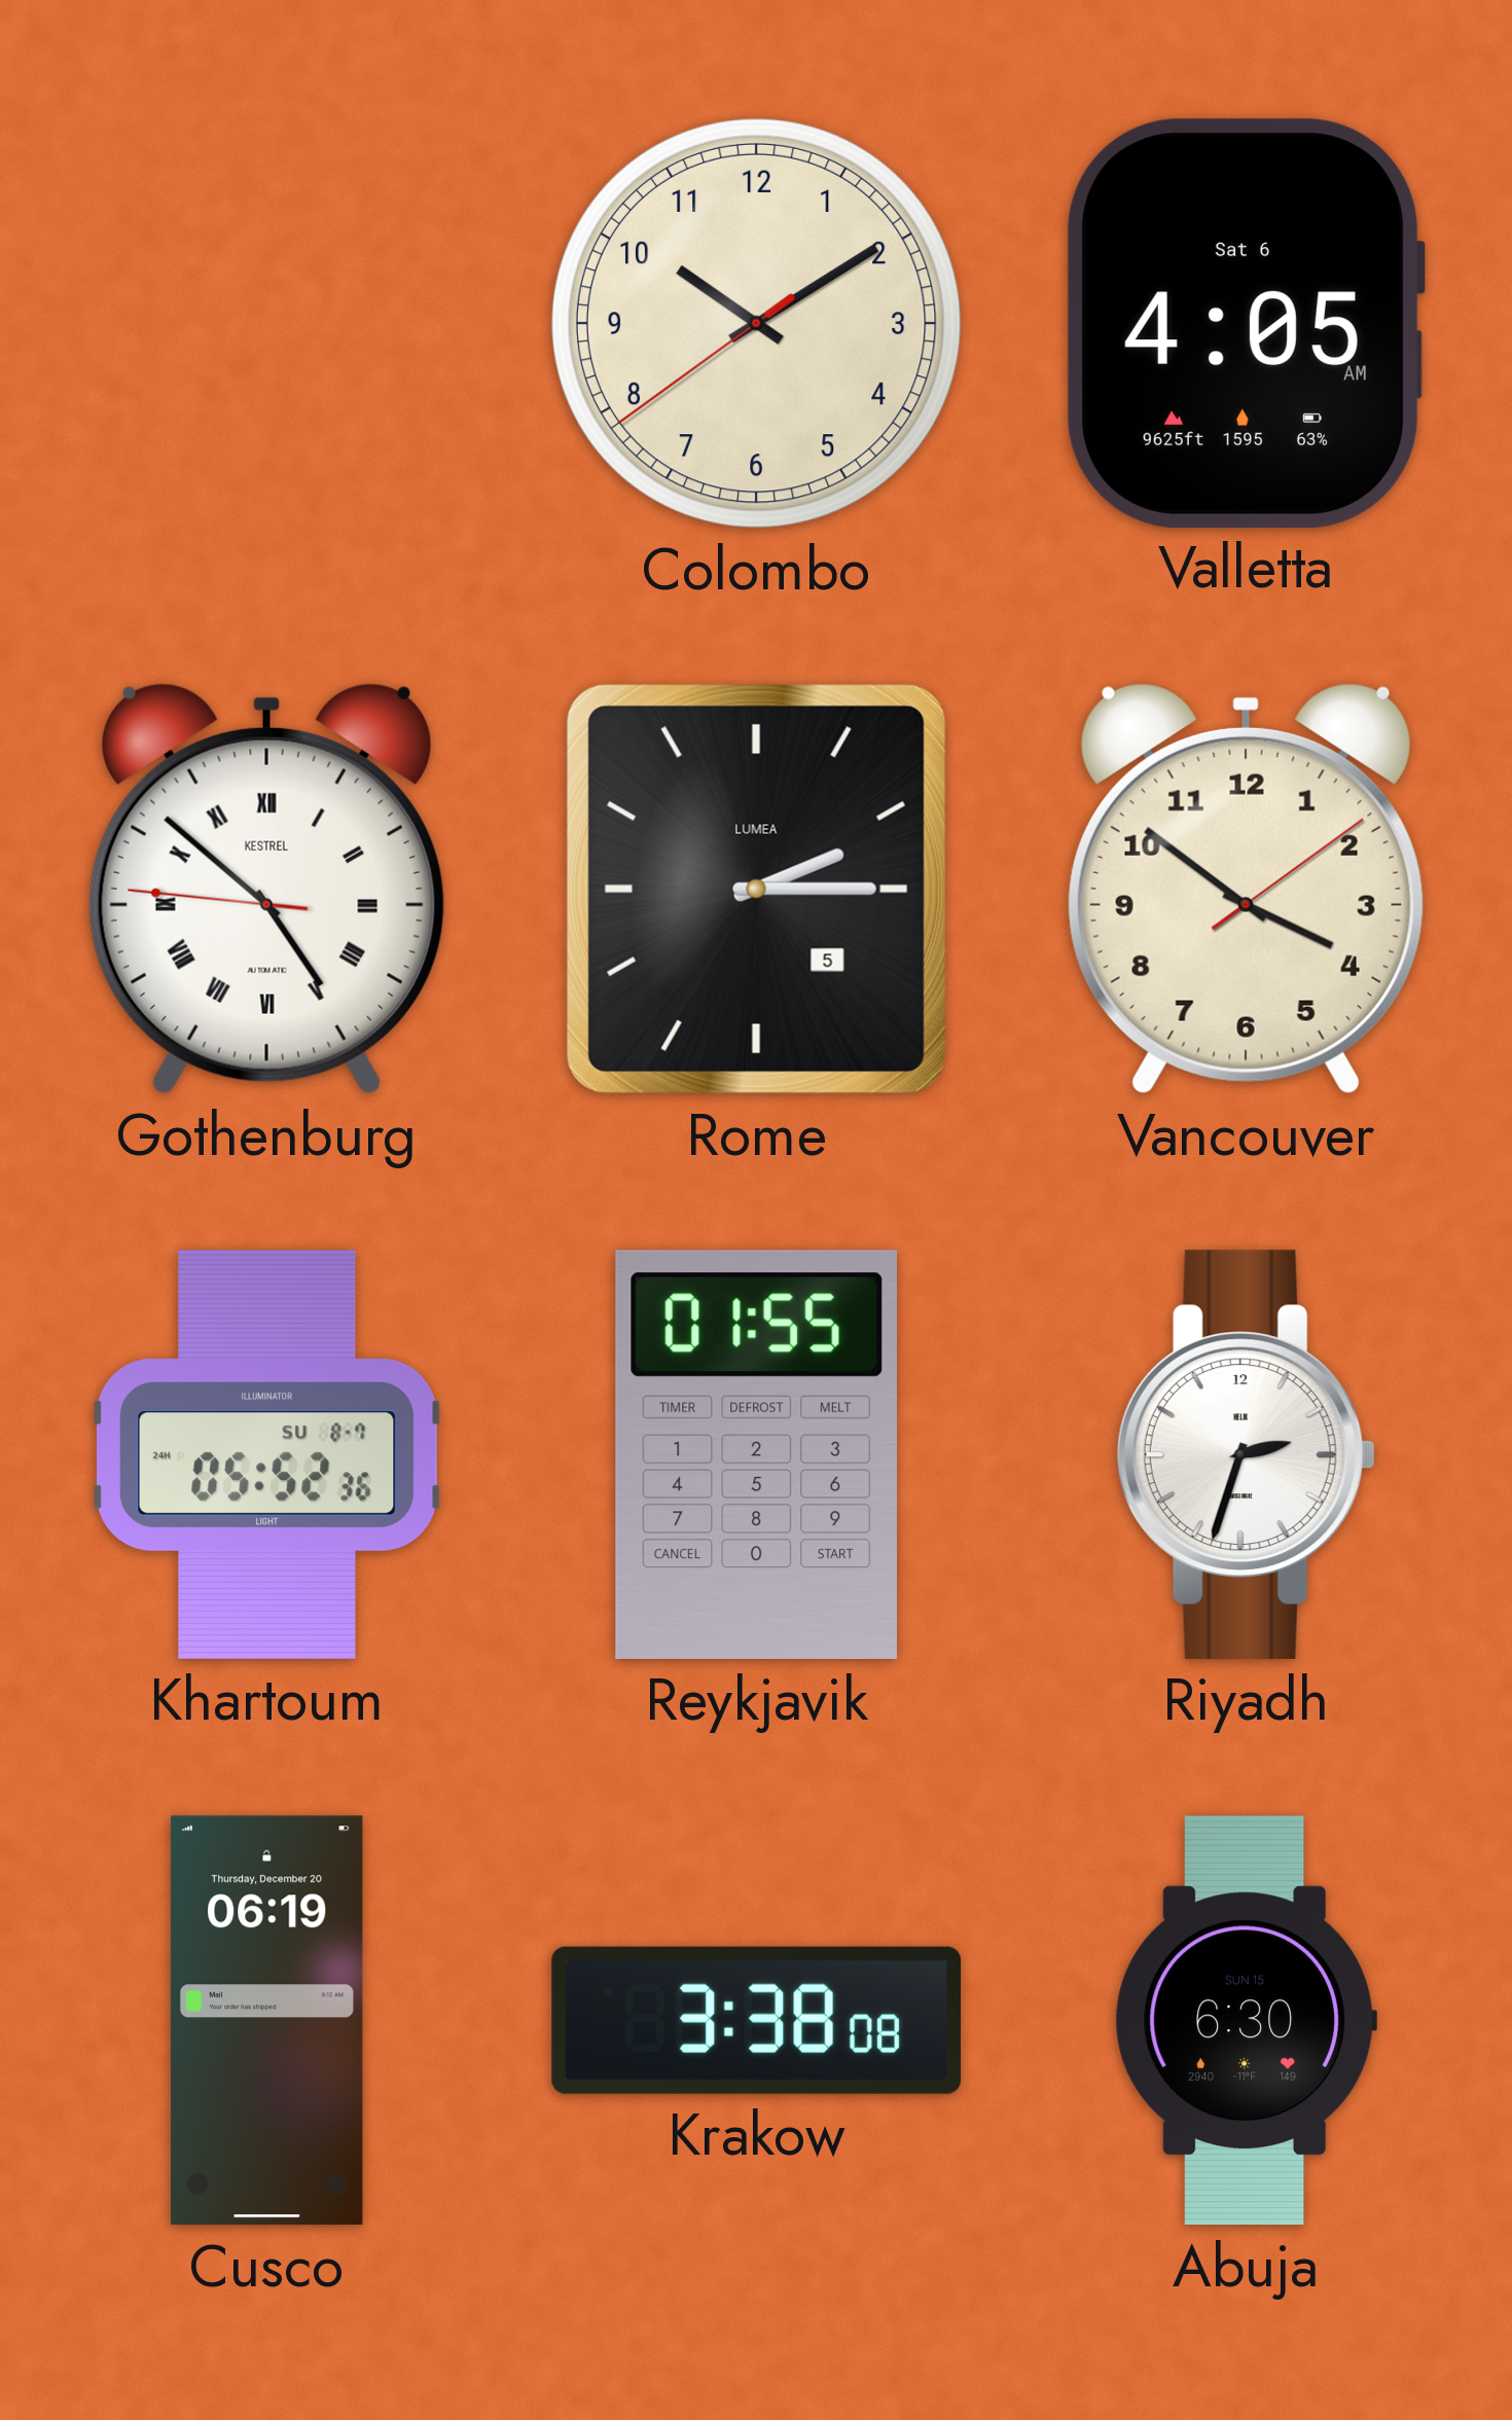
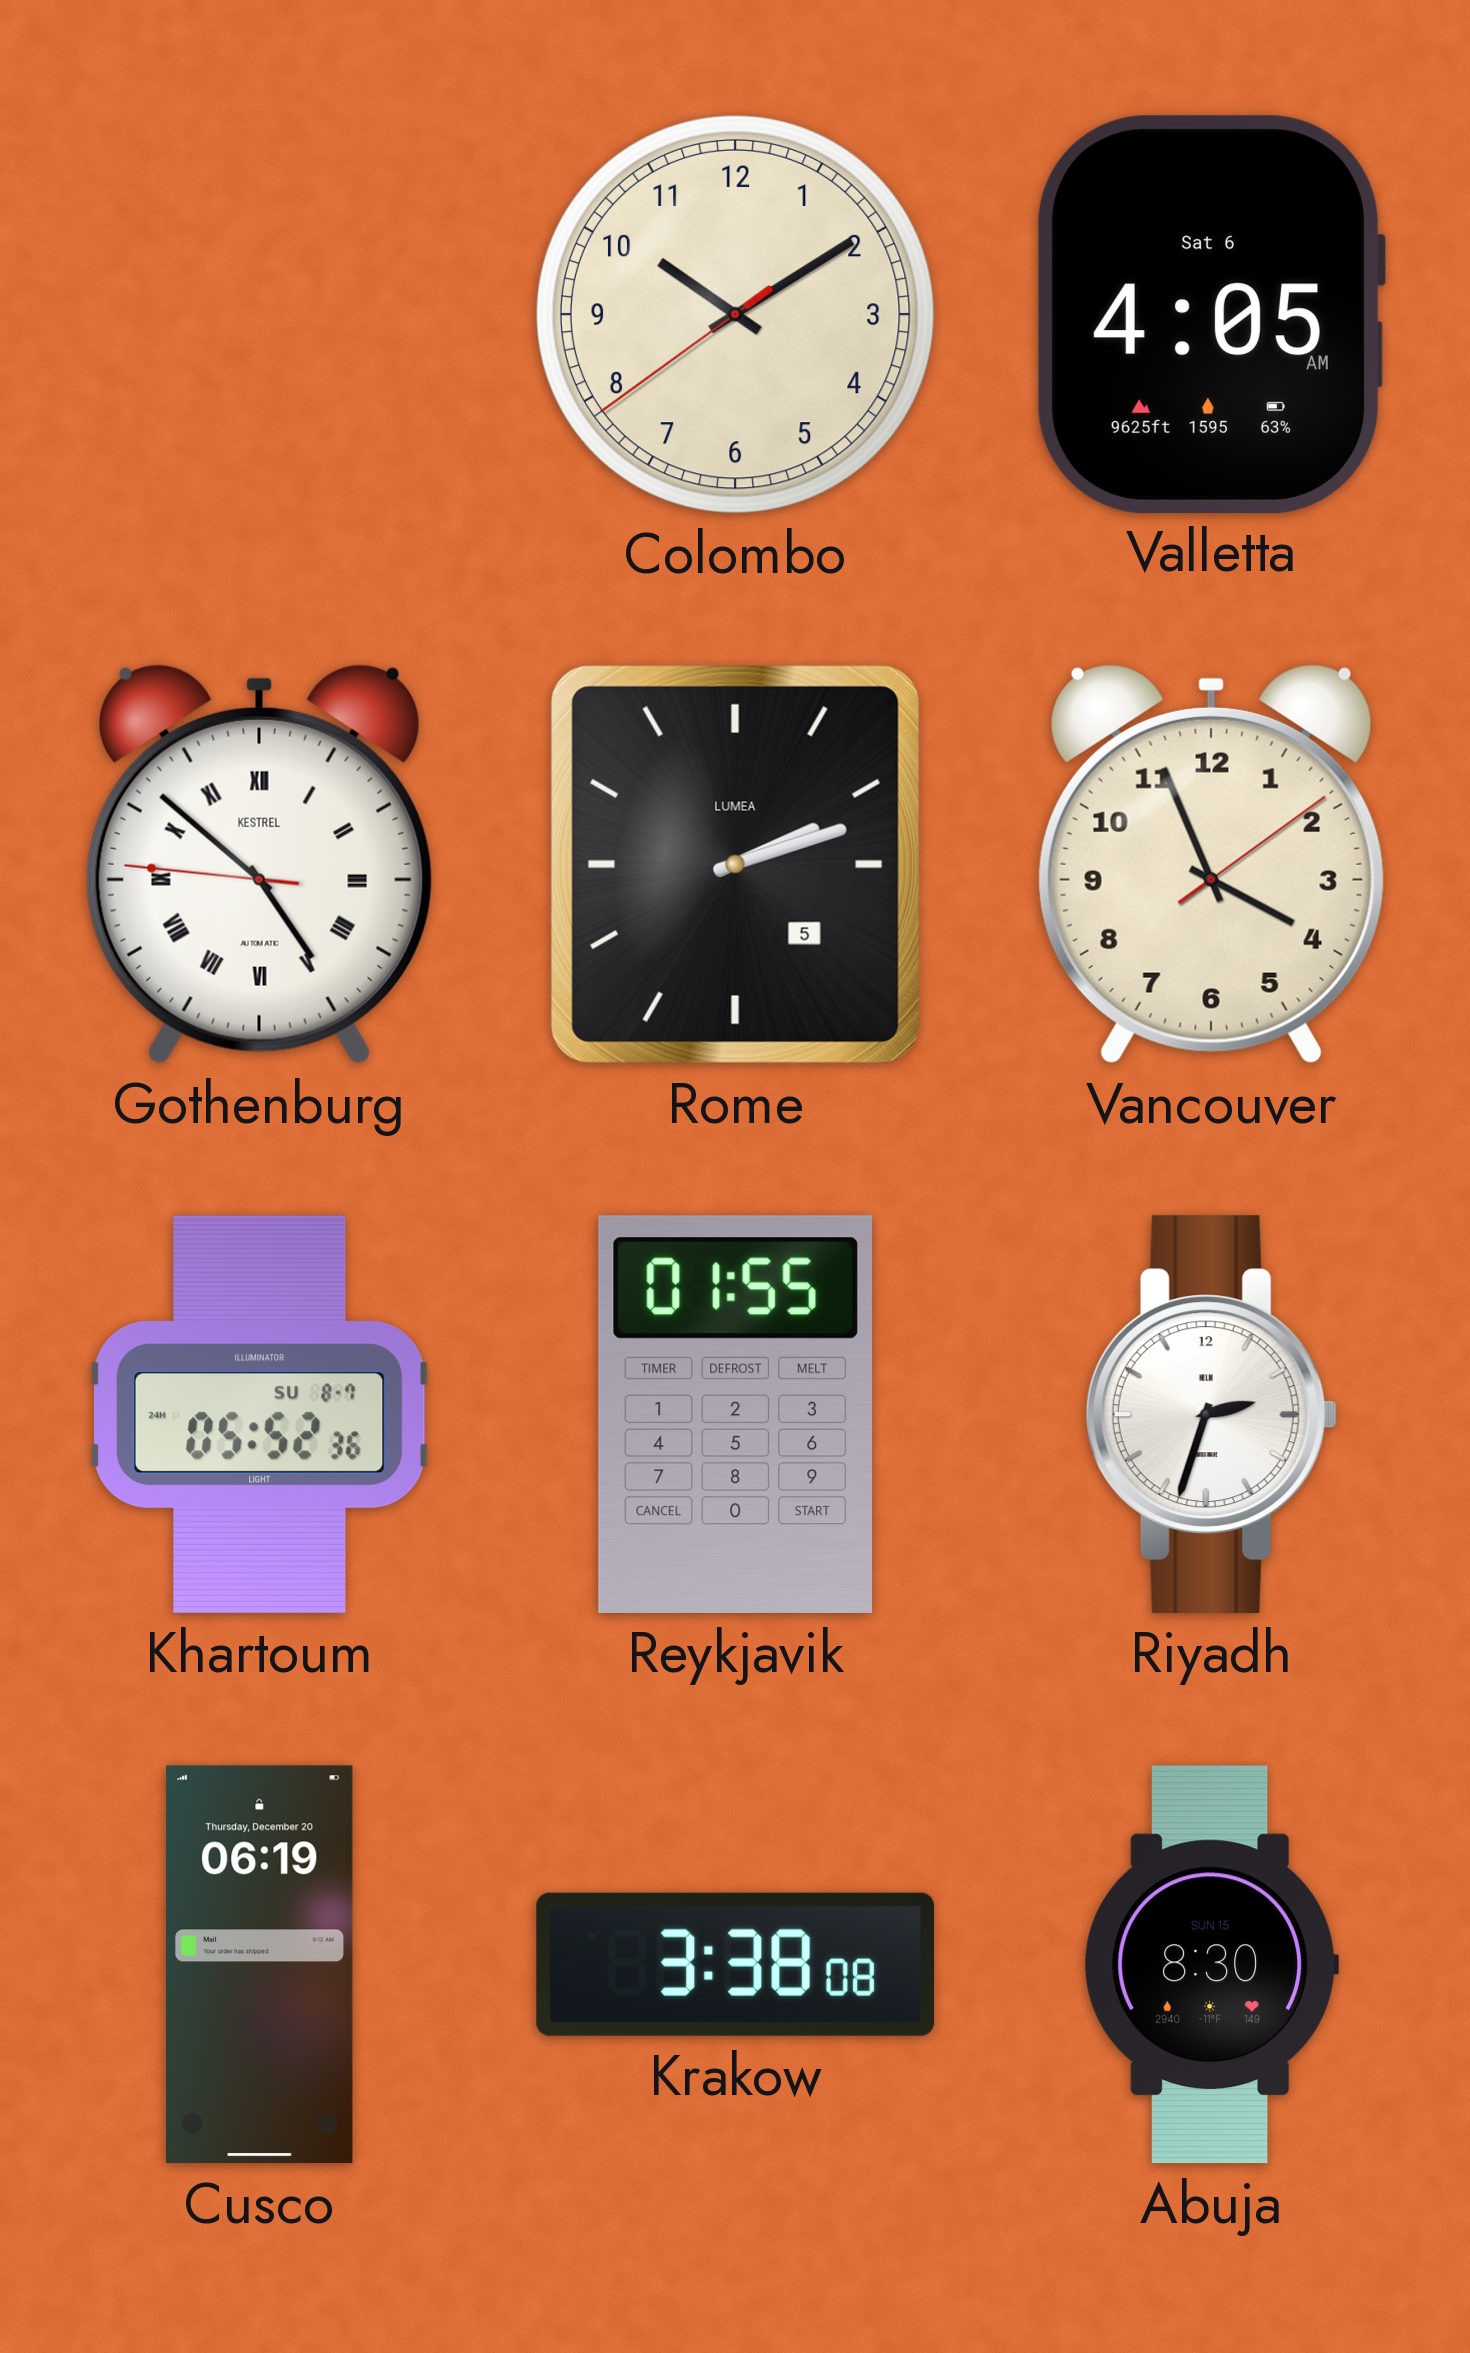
Rome: 2:15 -> 2:12
Vancouver: 3:51 -> 3:56
Abuja: 6:30 -> 8:30
